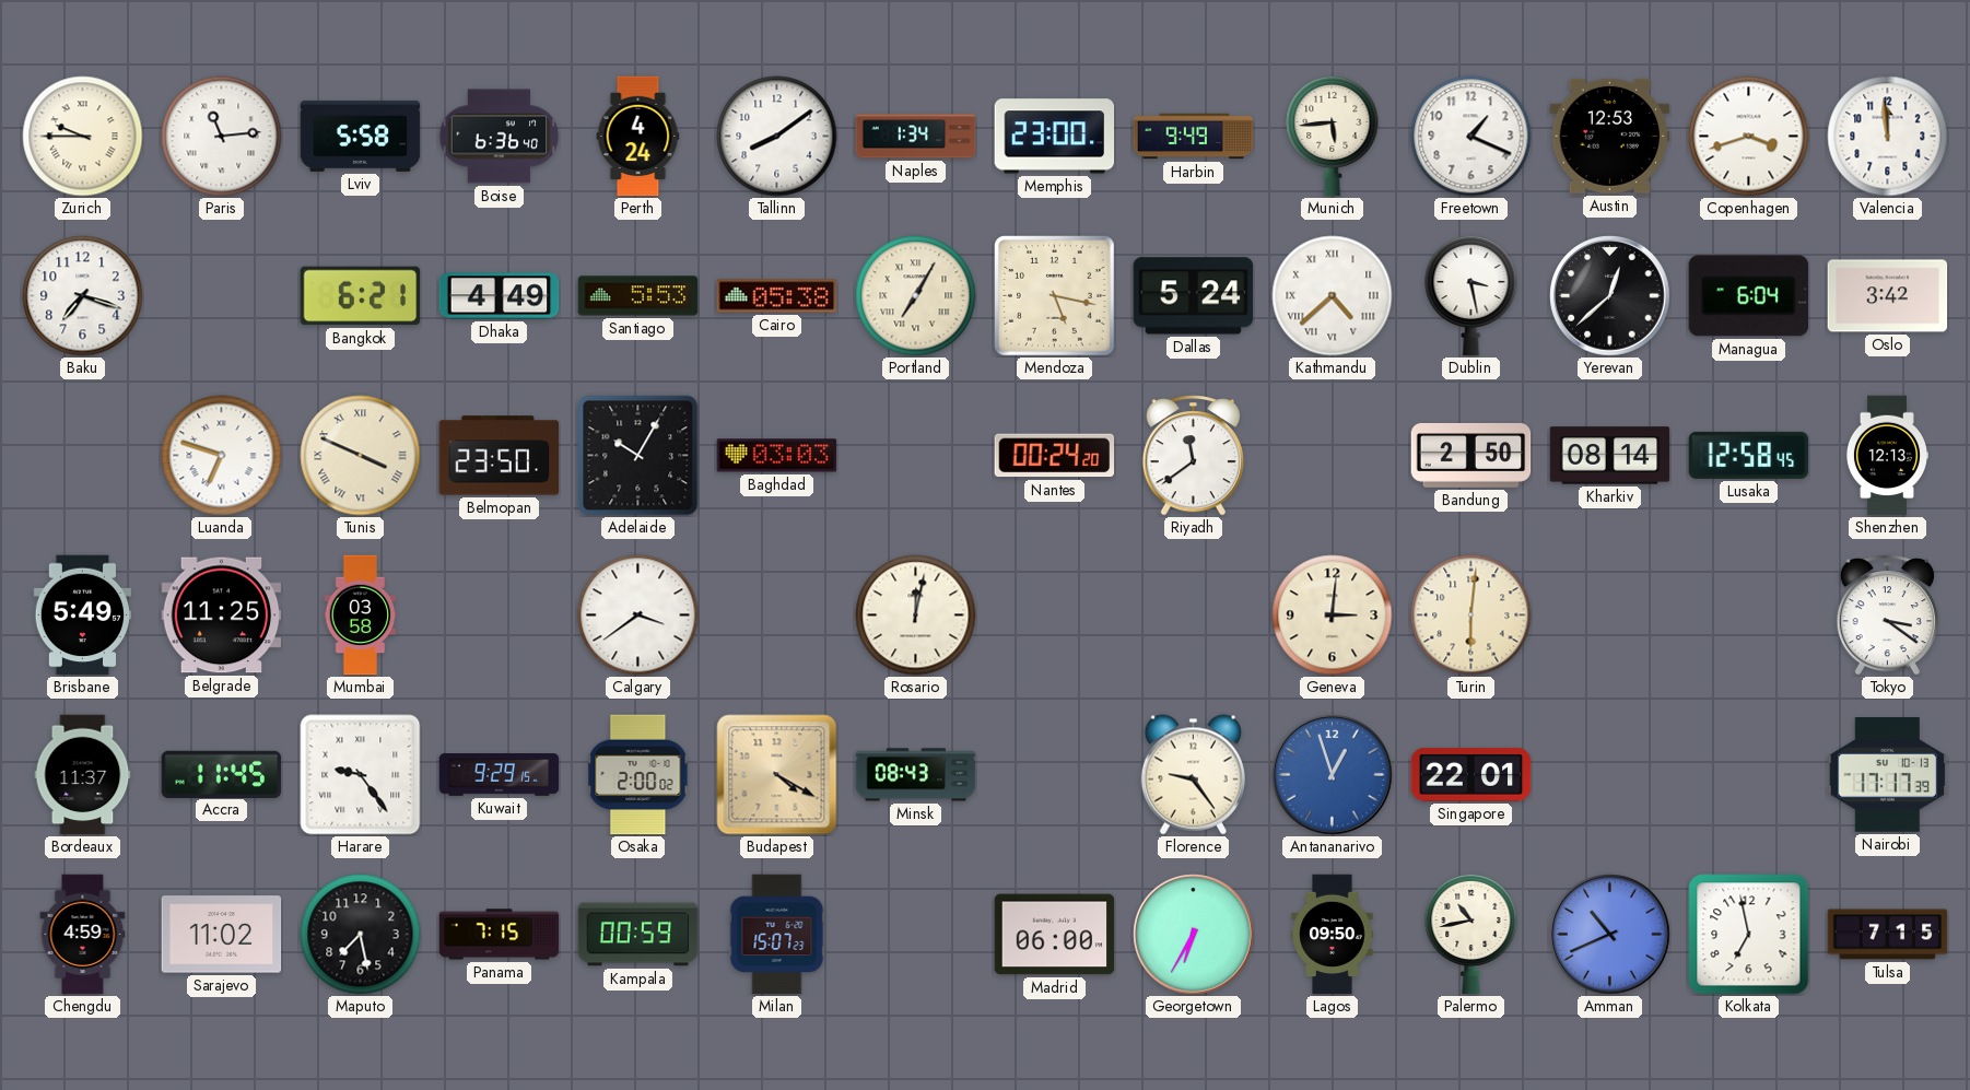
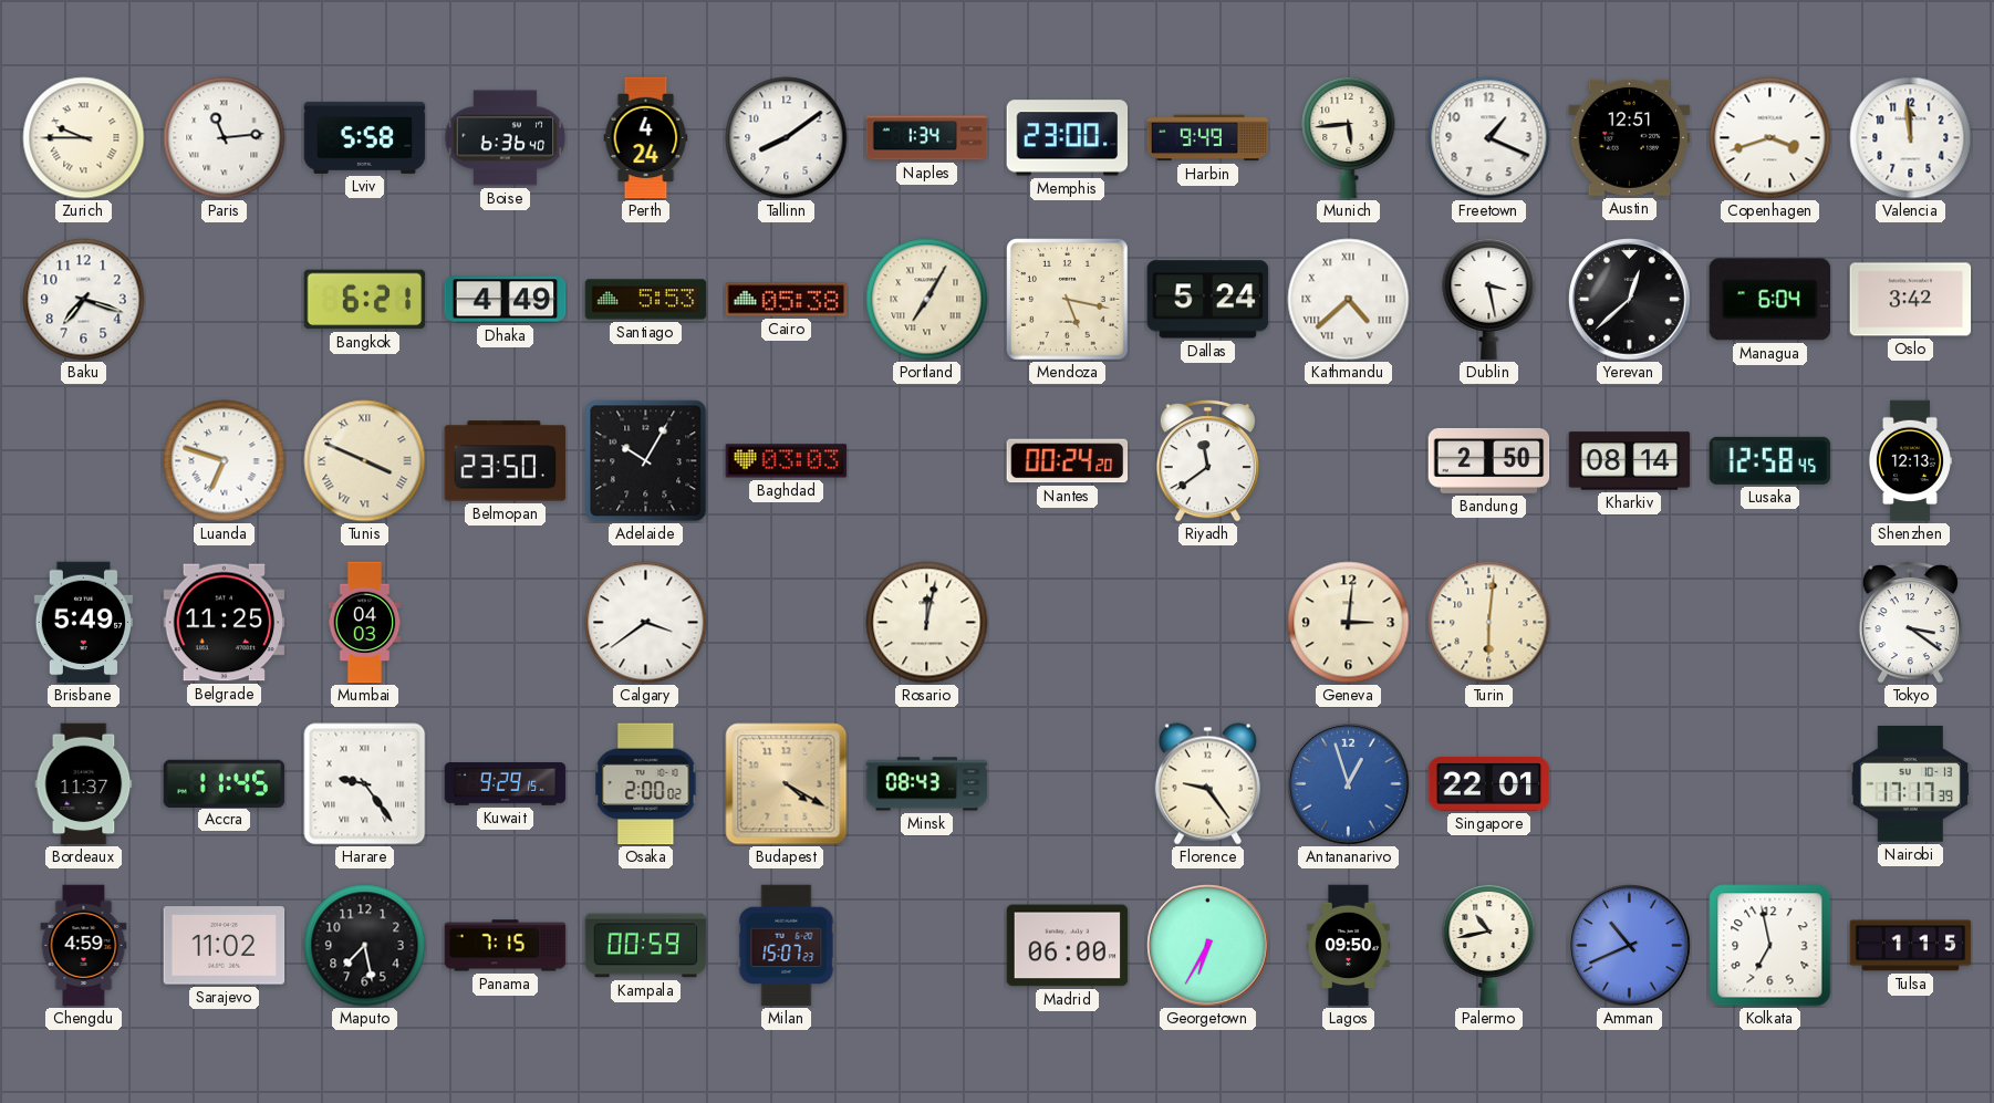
Austin: 12:53 -> 12:51
Mumbai: 03:58 -> 04:03
Tulsa: 7:15 -> 1:15
